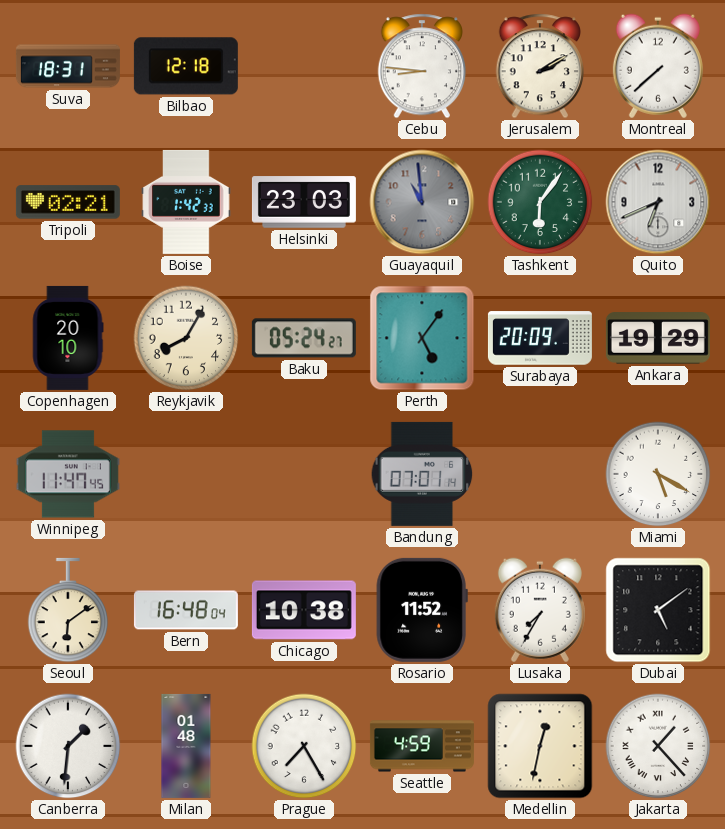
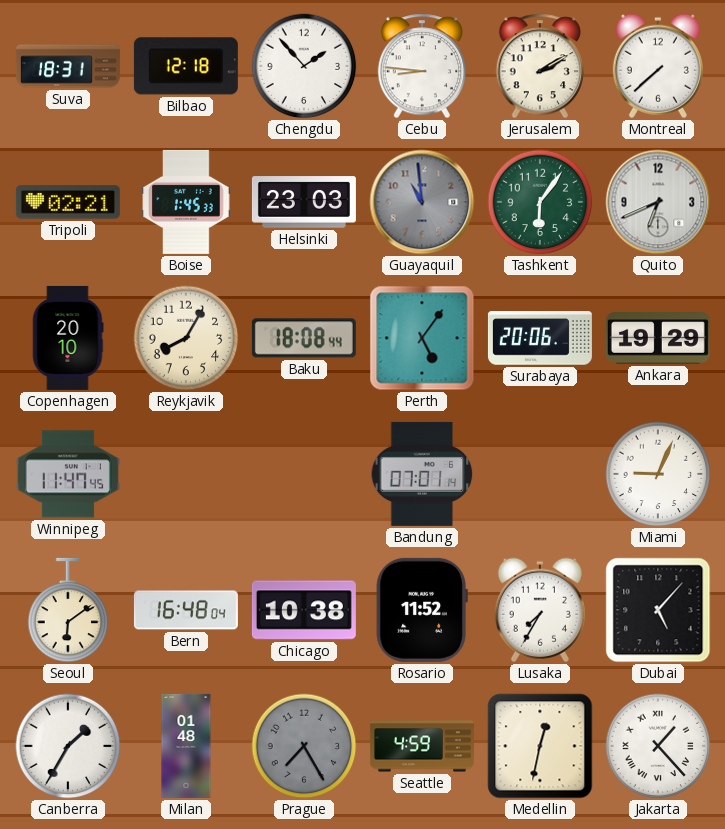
Chengdu: none -> 1:53
Boise: 1:42 -> 1:45
Baku: 05:24 -> 18:08
Surabaya: 20:09 -> 20:06
Miami: 5:20 -> 9:04
Dubai: 5:09 -> 5:07
Canberra: 1:31 -> 1:35
Prague dial: white -> grey
